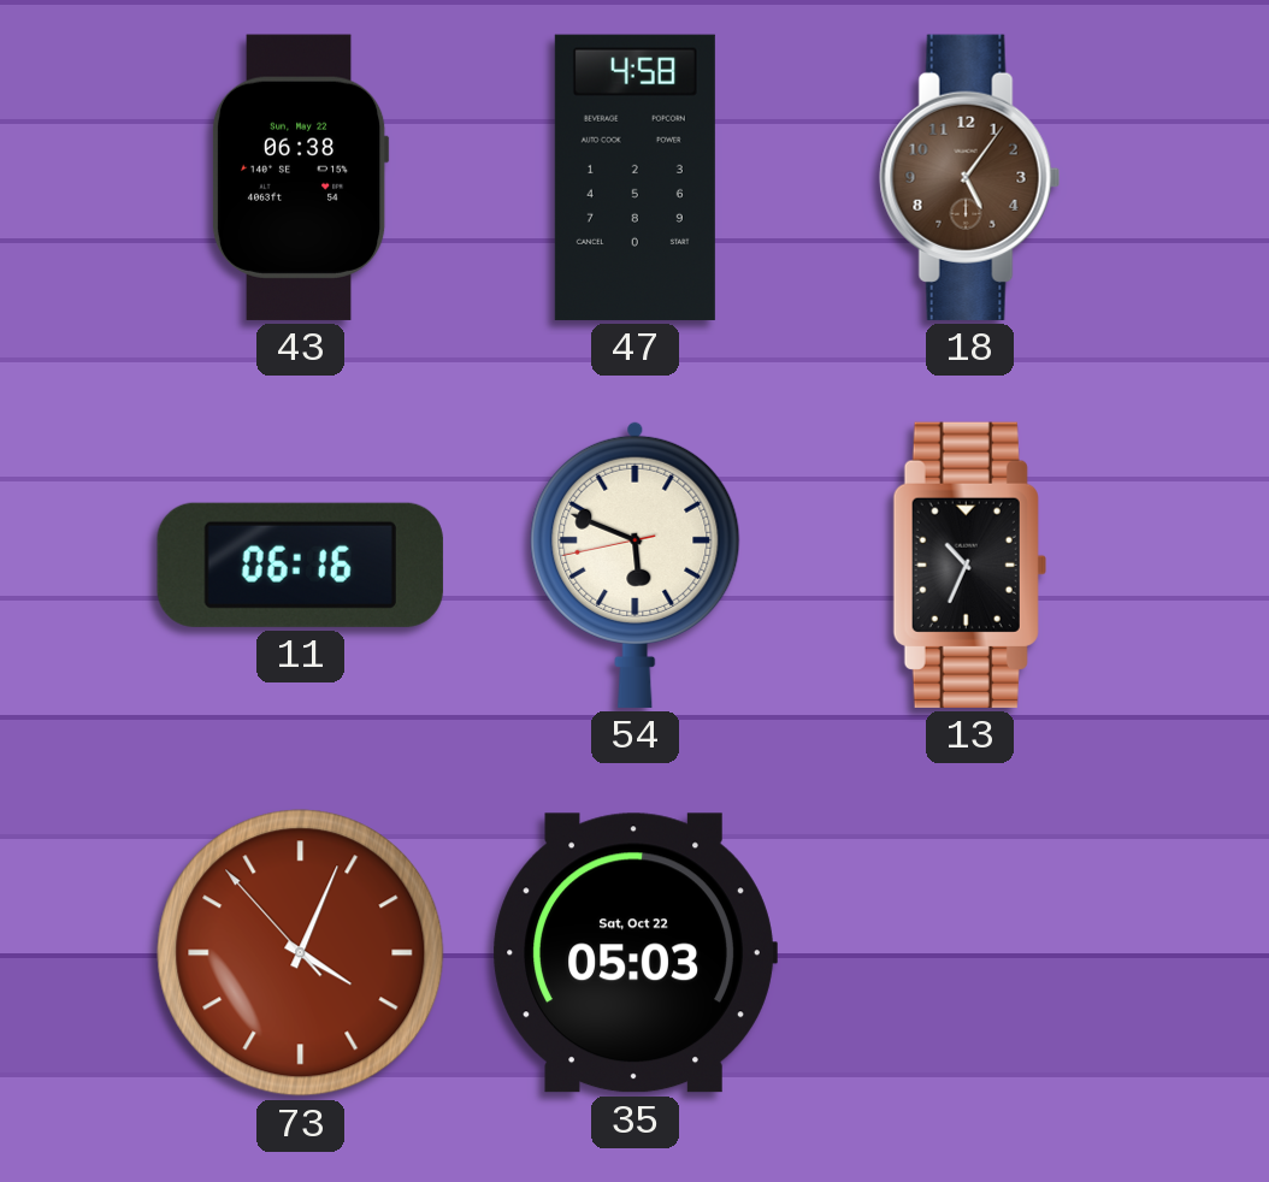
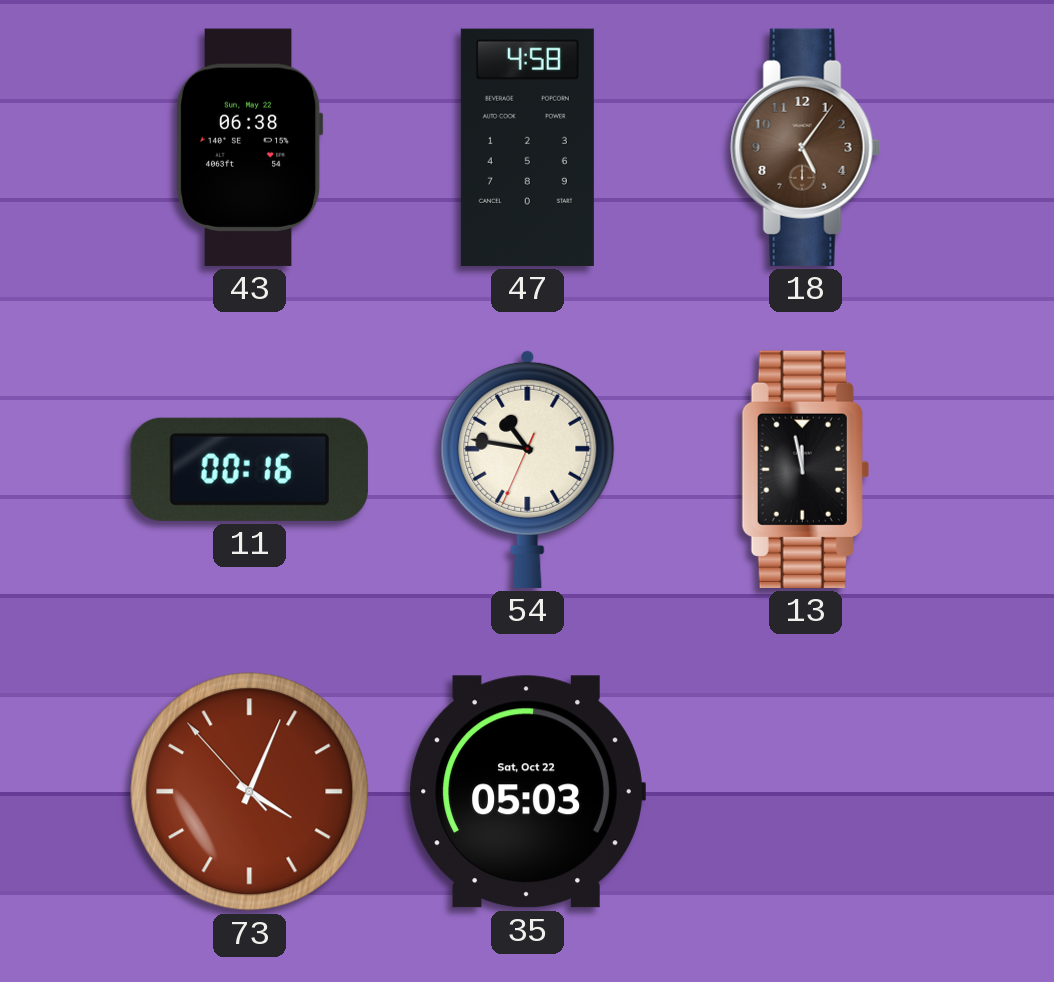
11: 06:16 -> 00:16
54: 5:48 -> 10:46
13: 10:34 -> 11:58
